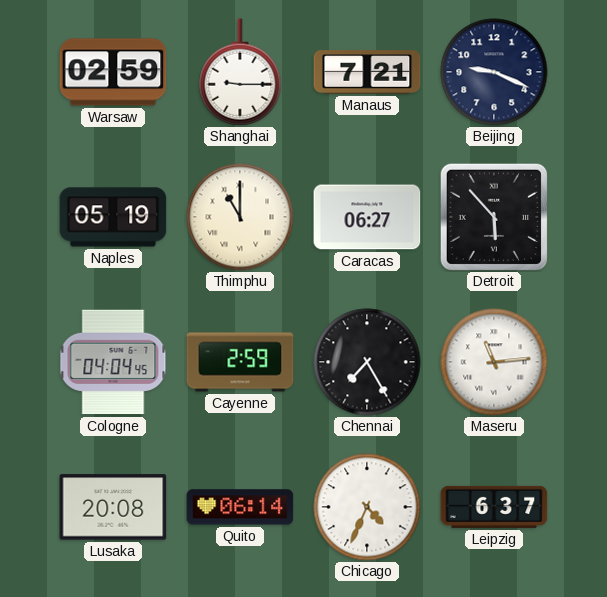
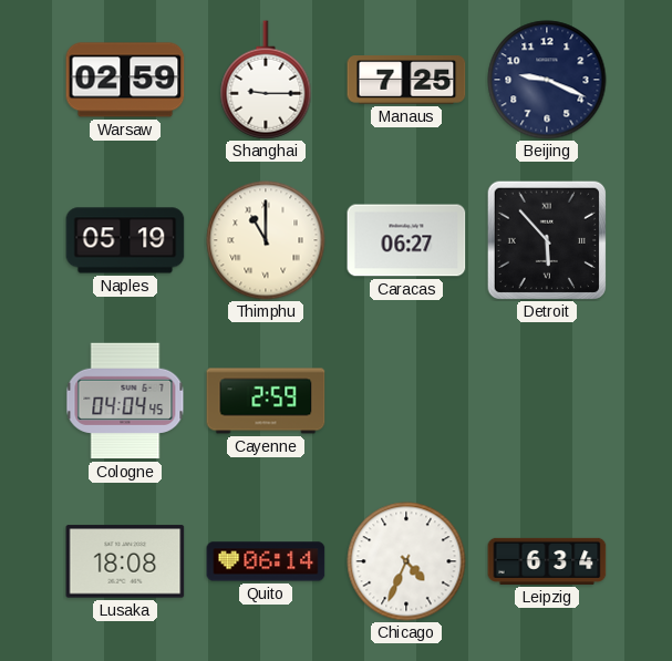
Manaus: 7:21 -> 7:25
Chennai: 7:25 -> none
Maseru: 11:14 -> none
Lusaka: 20:08 -> 18:08
Leipzig: 6:37 -> 6:34
